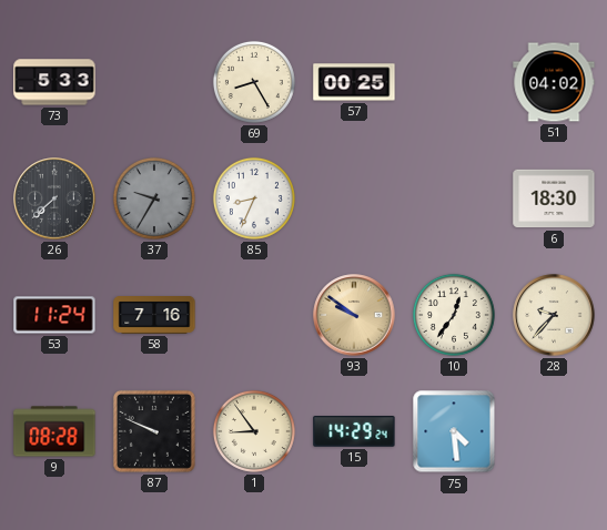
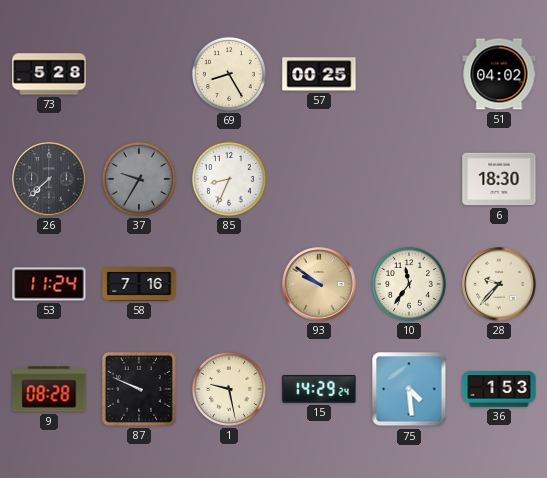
73: 5:33 -> 5:28
10: 12:36 -> 11:36
1: 8:54 -> 9:28
36: none -> 1:53
